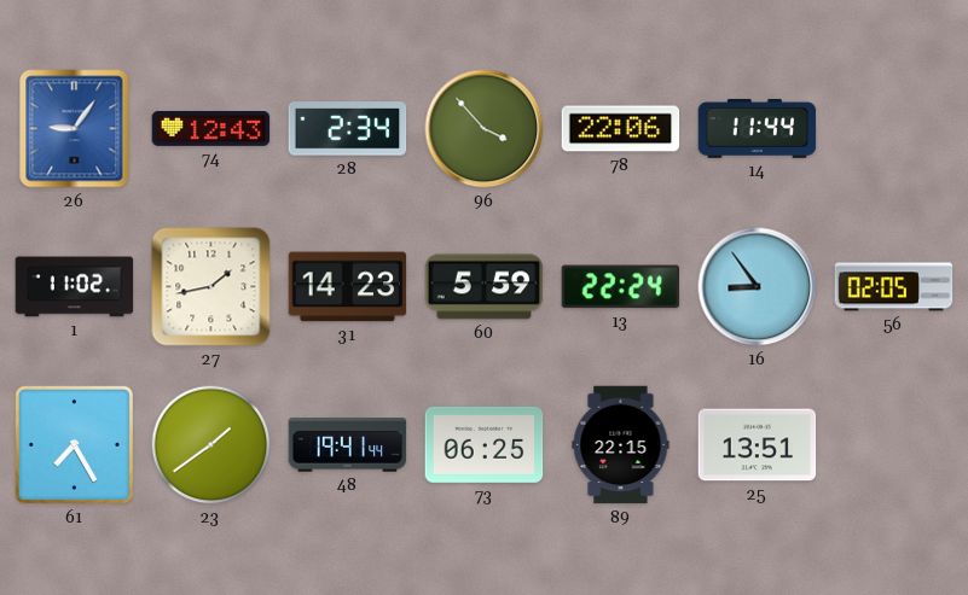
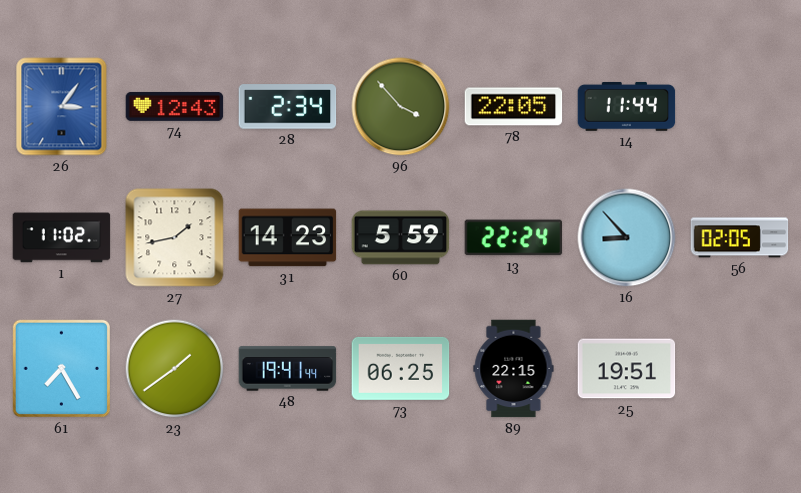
26: 9:06 -> 3:06
78: 22:06 -> 22:05
16: 8:54 -> 8:53
25: 13:51 -> 19:51
